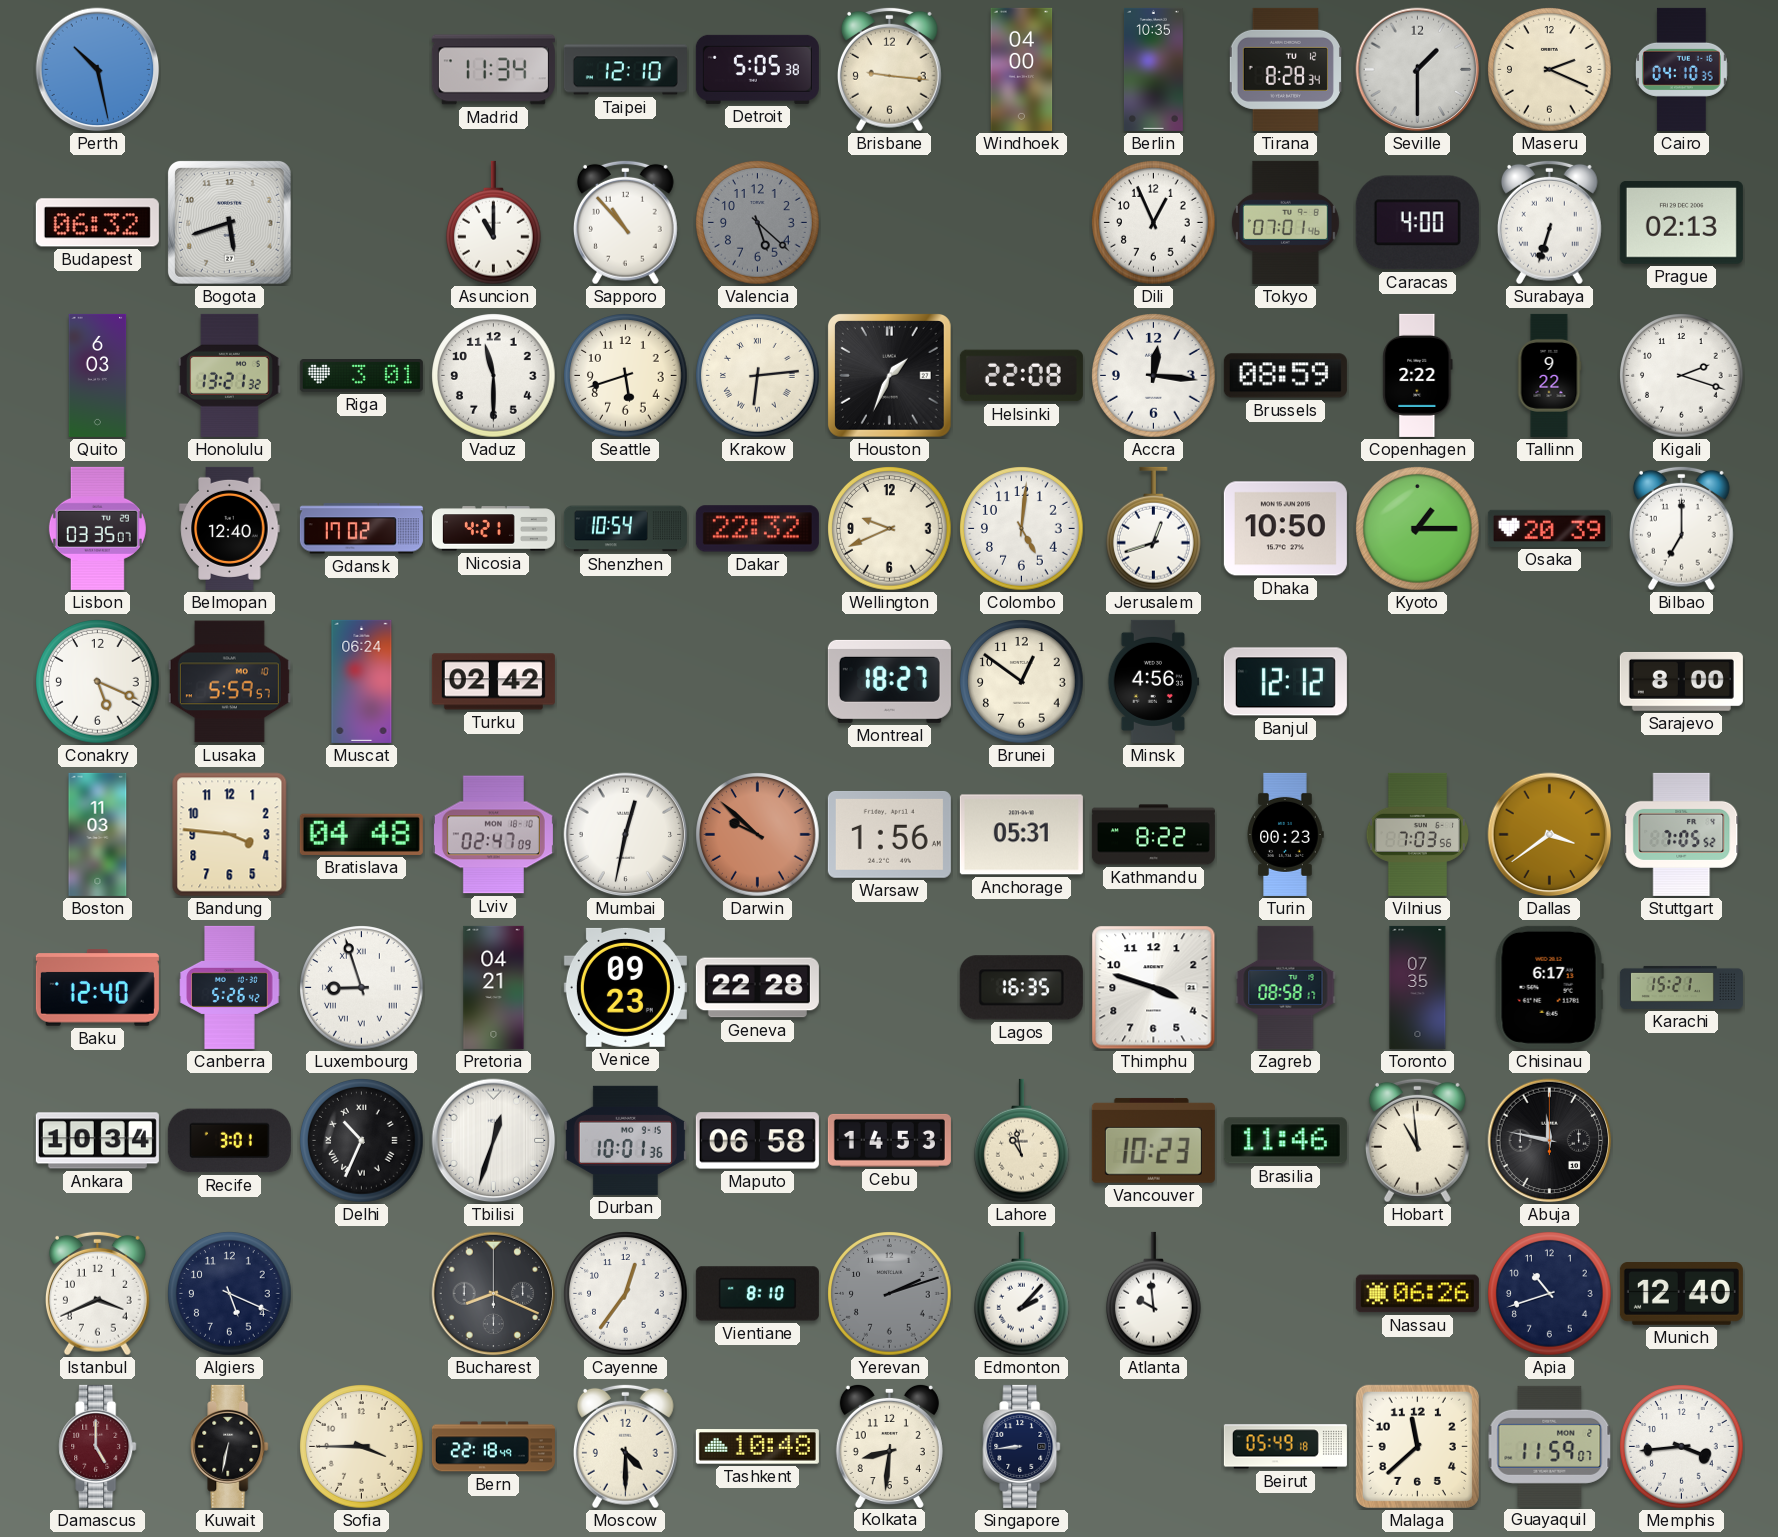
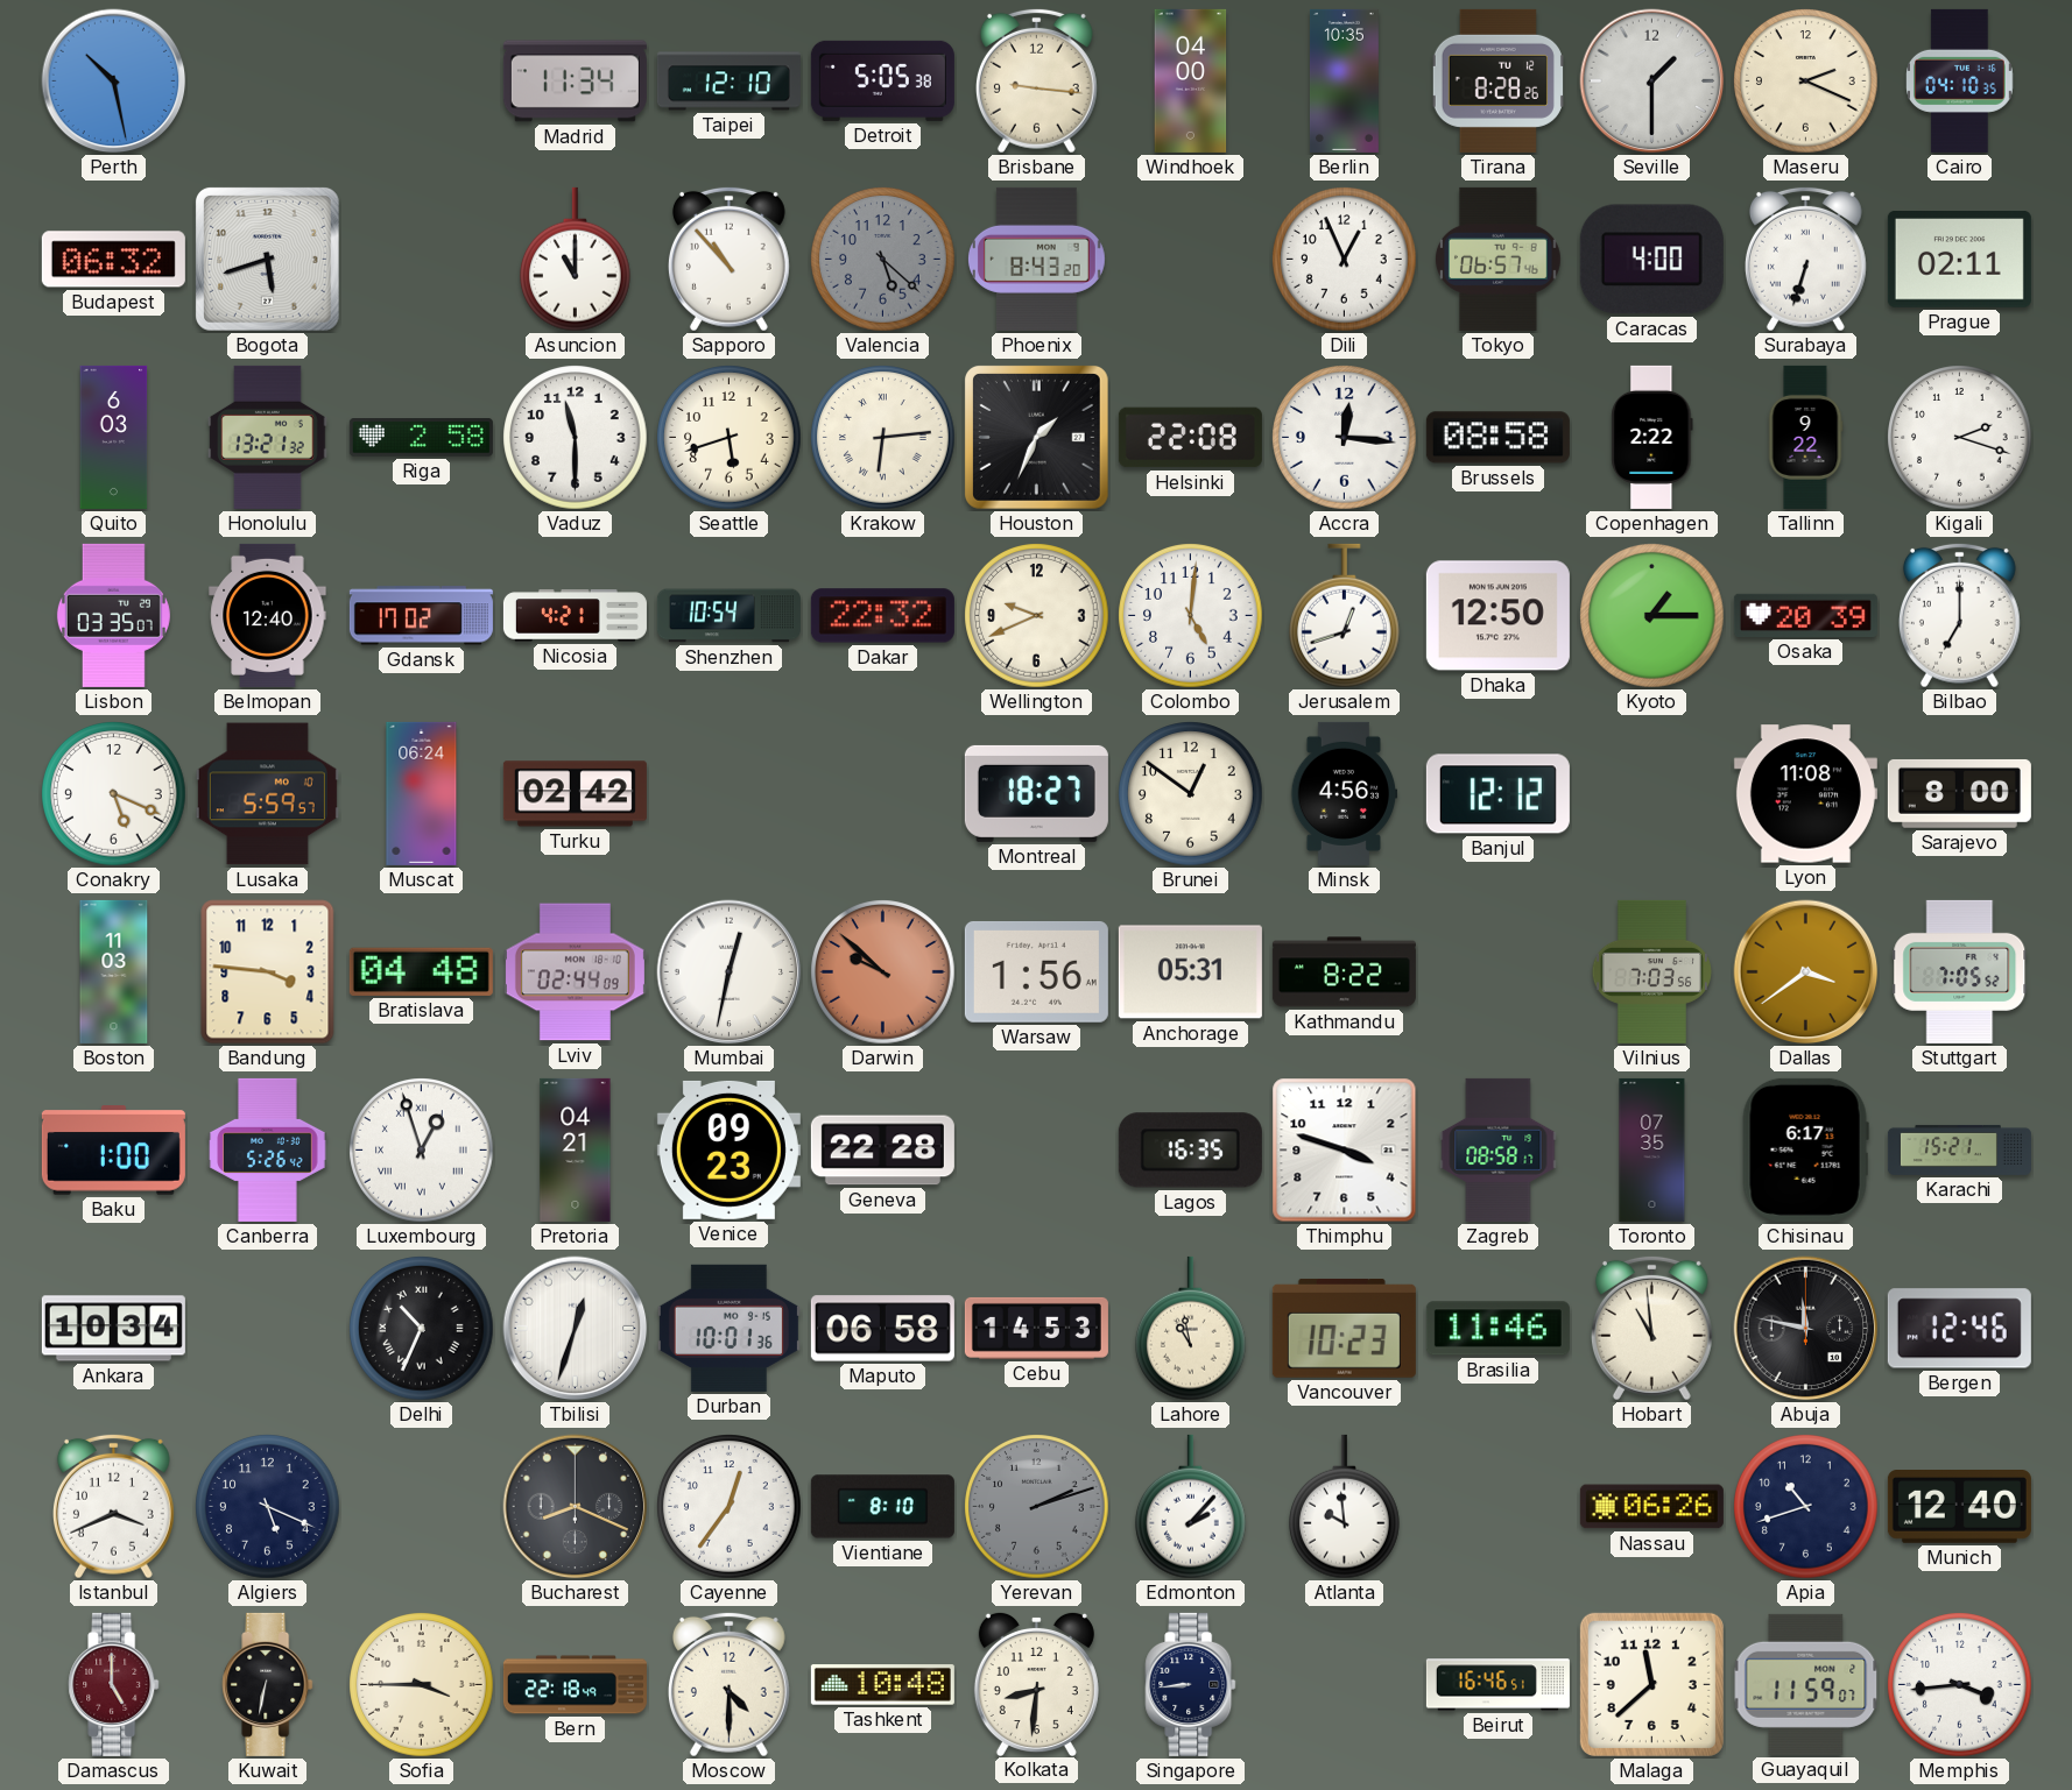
Tirana: 8:28:34 -> 8:28:26
Phoenix: none -> 8:43
Tokyo: 07:01 -> 06:57
Prague: 02:13 -> 02:11
Riga: 3:01 -> 2:58
Brussels: 08:59 -> 08:58
Dhaka: 10:50 -> 12:50
Lyon: none -> 11:08
Lviv: 02:47 -> 02:44
Turin: 00:23 -> none
Baku: 12:40 -> 1:00
Luxembourg: 8:57 -> 12:57
Recife: 3:01 -> none
Bergen: none -> 12:46
Beirut: 05:49 -> 16:46
